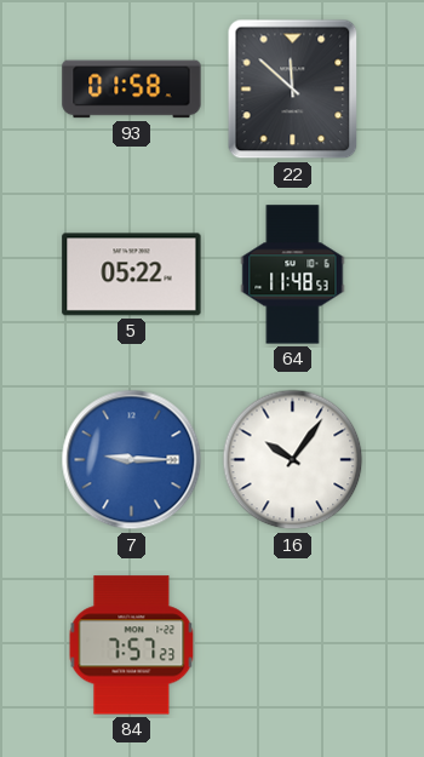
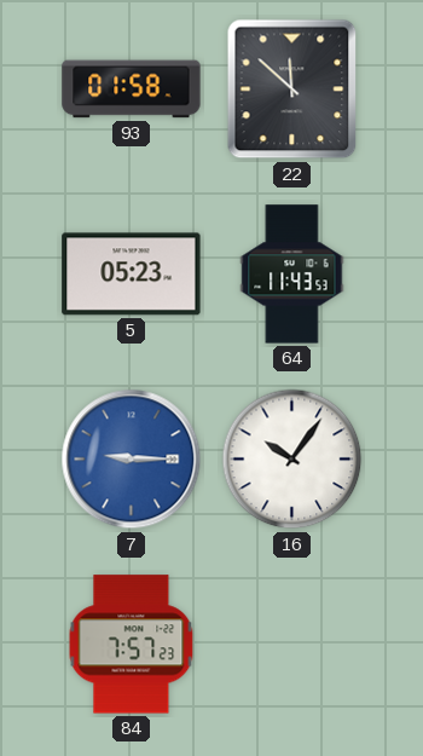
5: 05:22 -> 05:23
64: 11:48 -> 11:43
